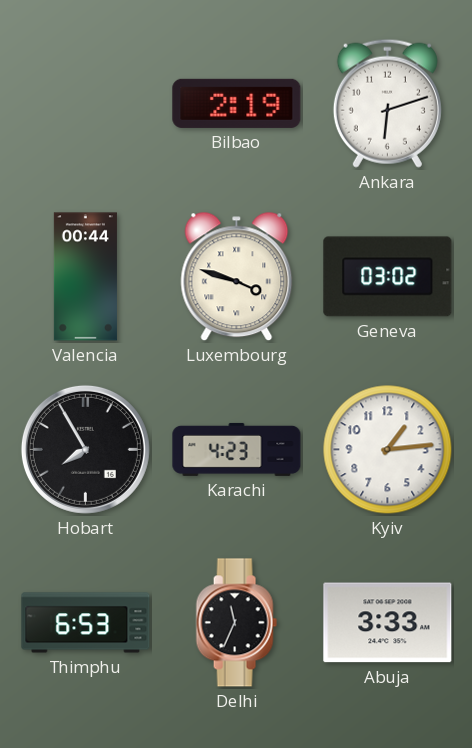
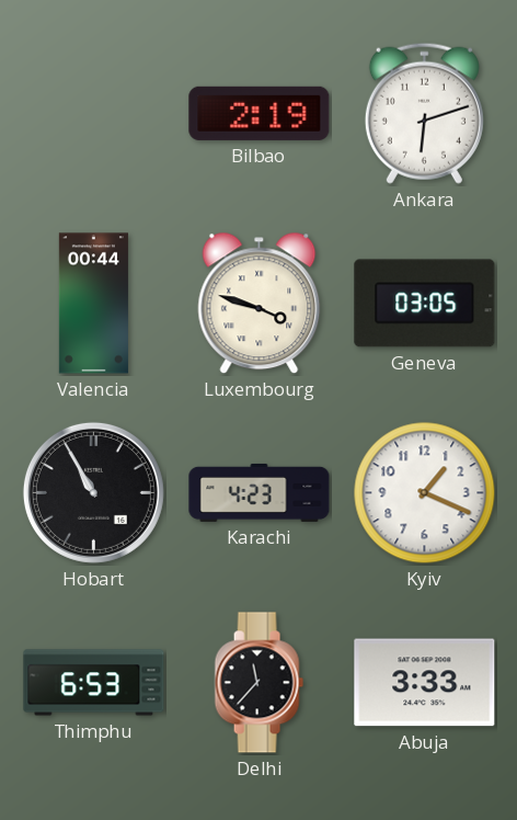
Geneva: 03:02 -> 03:05
Hobart: 7:55 -> 10:55
Kyiv: 1:14 -> 1:19
Delhi: 11:34 -> 11:37
